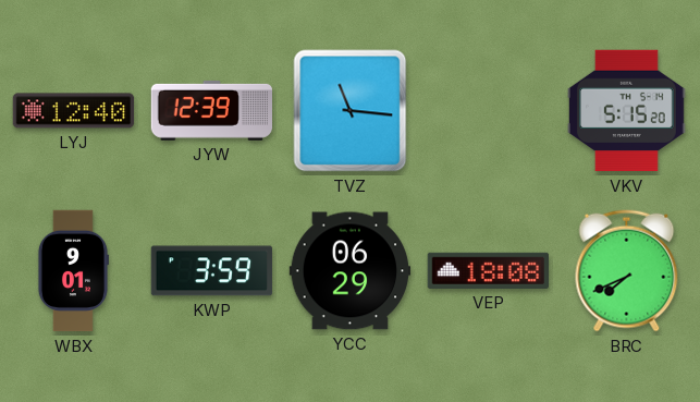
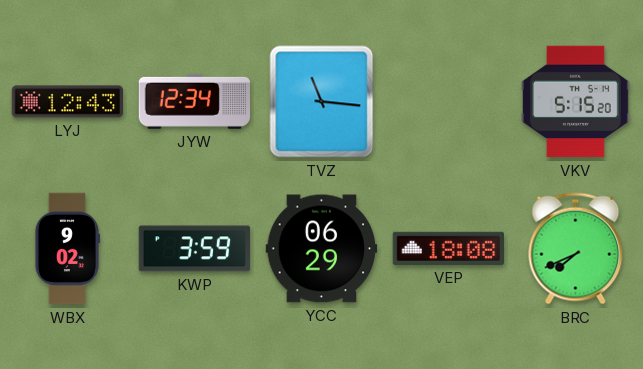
LYJ: 12:40 -> 12:43
JYW: 12:39 -> 12:34
WBX: 9:01 -> 9:02
